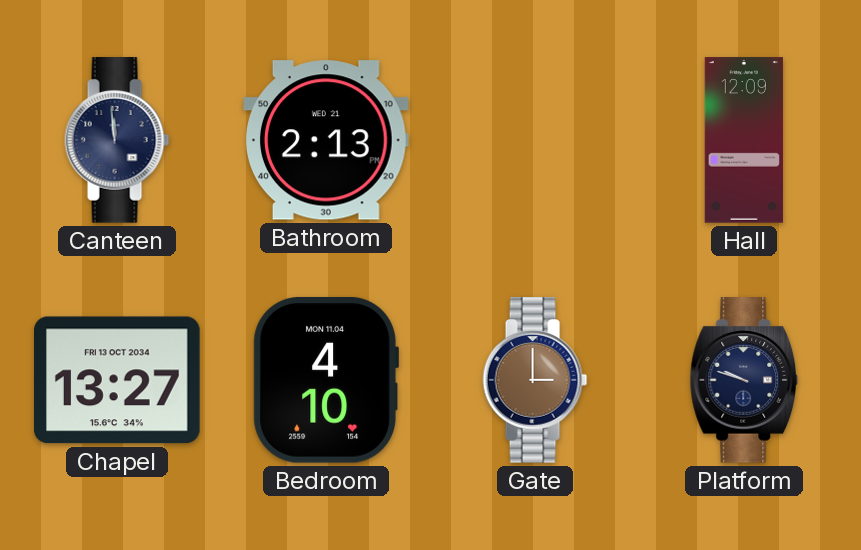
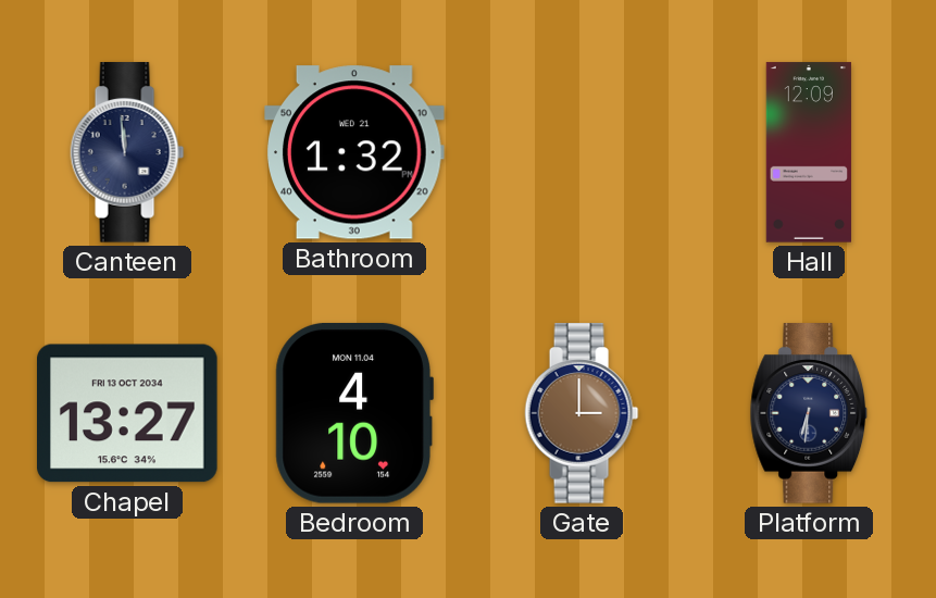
Bathroom: 2:13 -> 1:32
Platform: 9:48 -> 6:31
